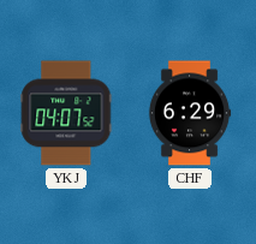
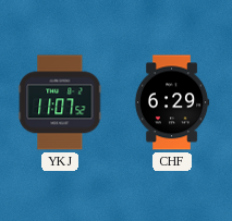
YKJ: 04:07 -> 11:07
